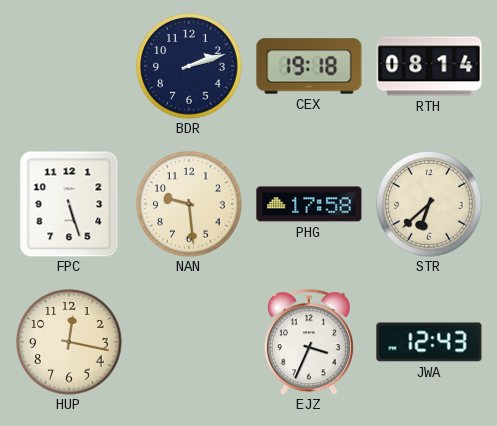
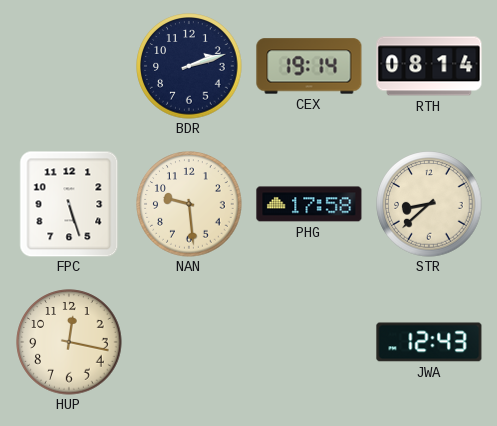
CEX: 19:18 -> 19:14
STR: 6:38 -> 8:38
EJZ: 3:34 -> none
